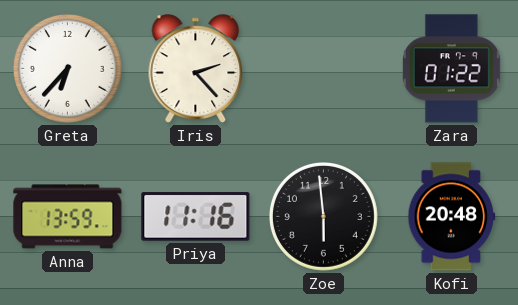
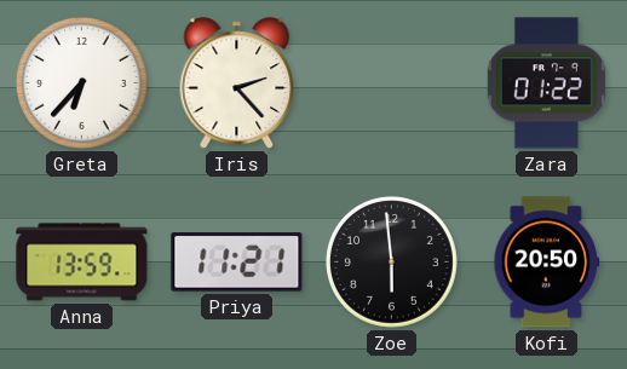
Priya: 11:16 -> 11:21
Kofi: 20:48 -> 20:50
